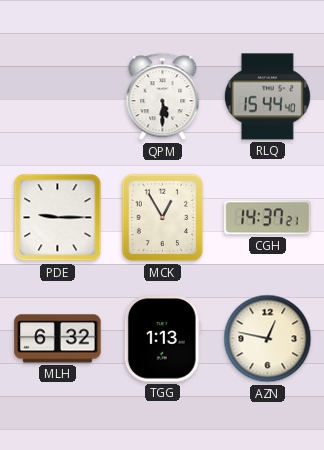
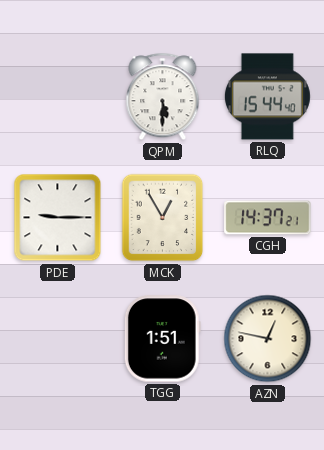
MLH: 6:32 -> none
TGG: 1:13 -> 1:51
